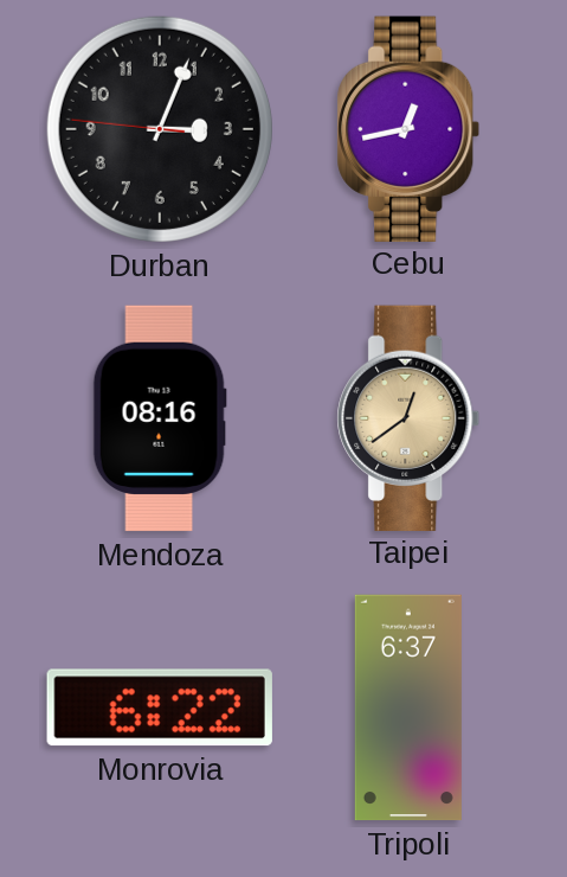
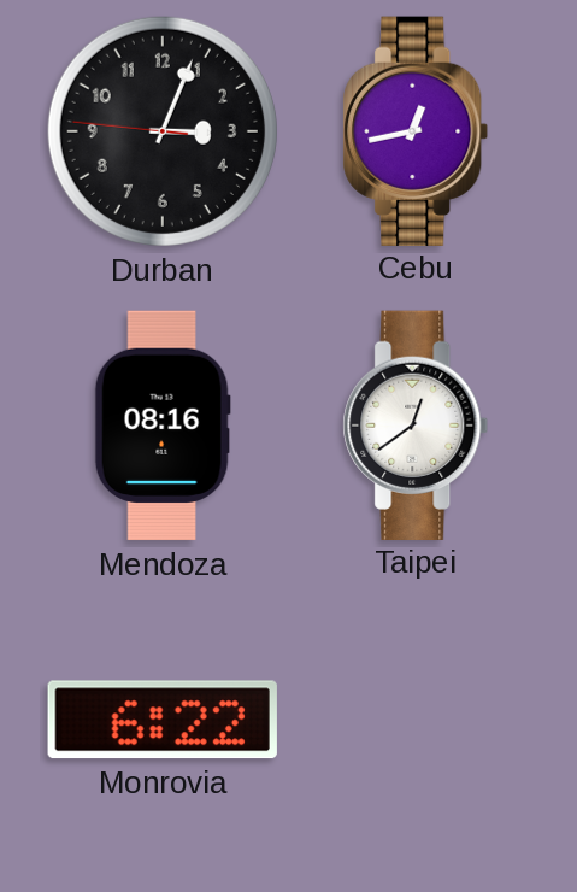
Taipei dial: champagne -> white
Tripoli: 6:37 -> none
